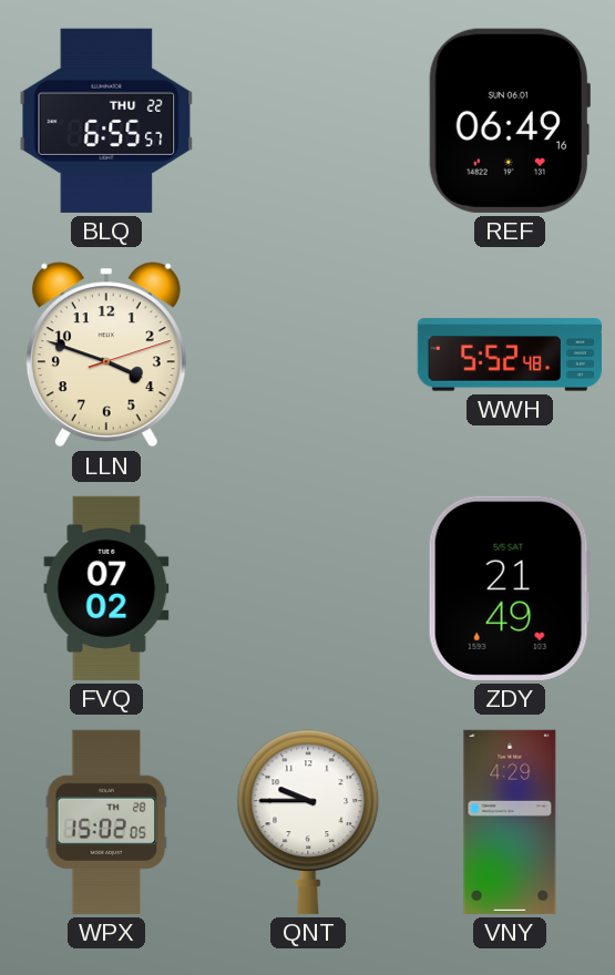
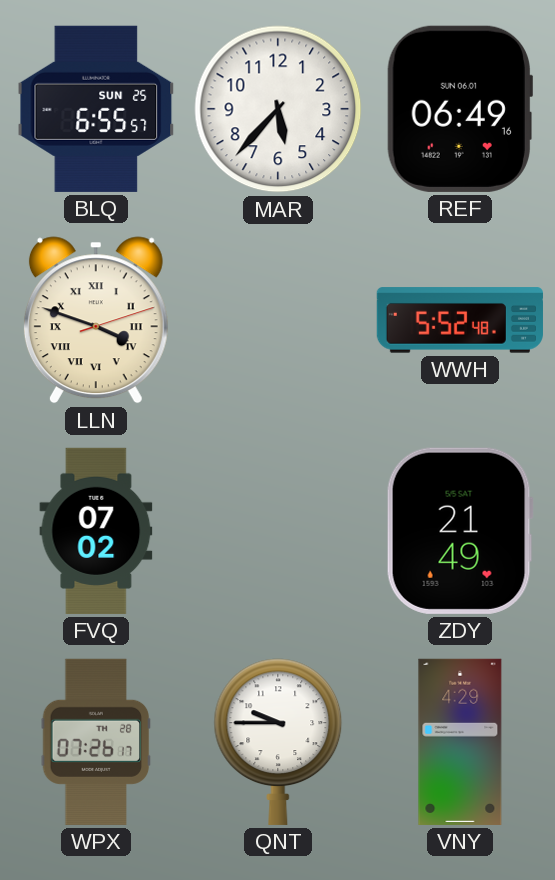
BLQ date: THU 22 -> SUN 25
MAR: none -> 5:37
LLN numerals: Arabic -> Roman
WPX: 15:02 -> 07:26
